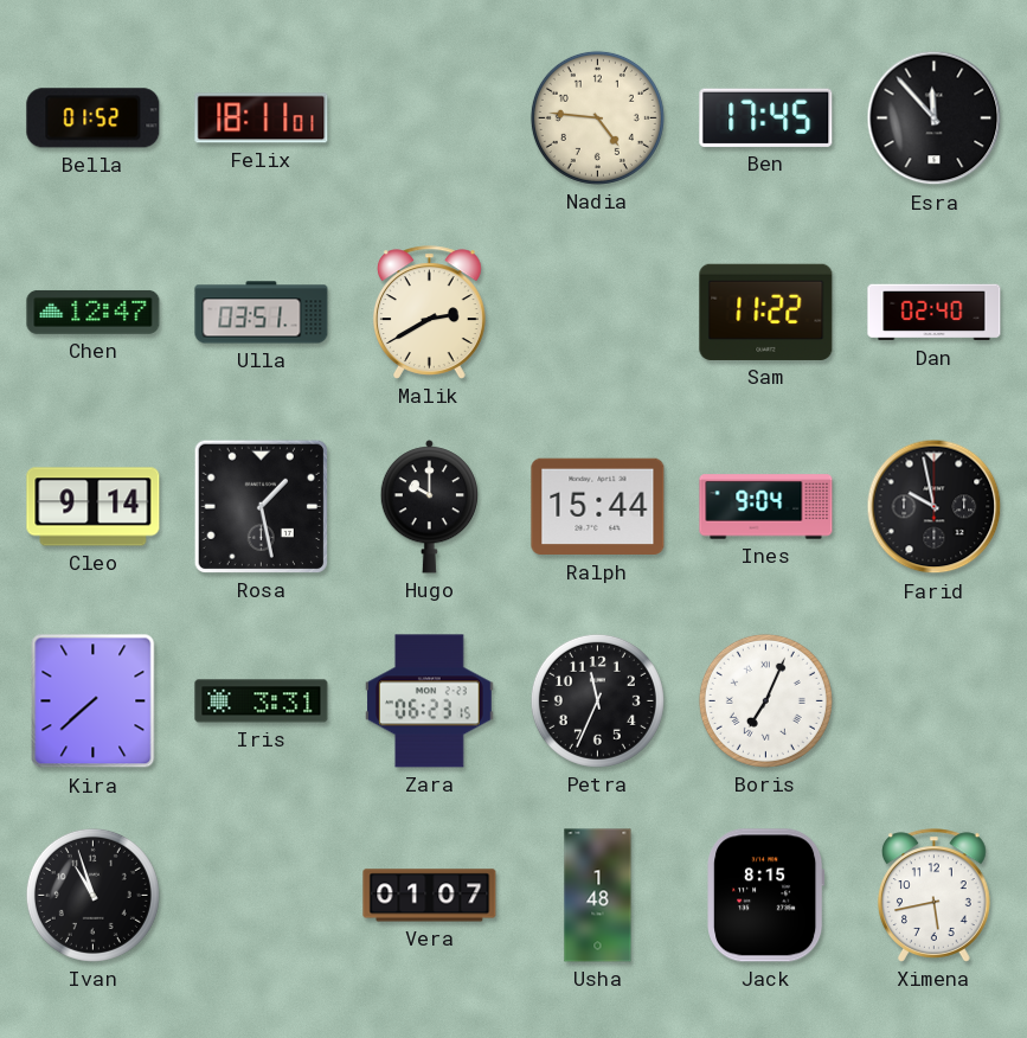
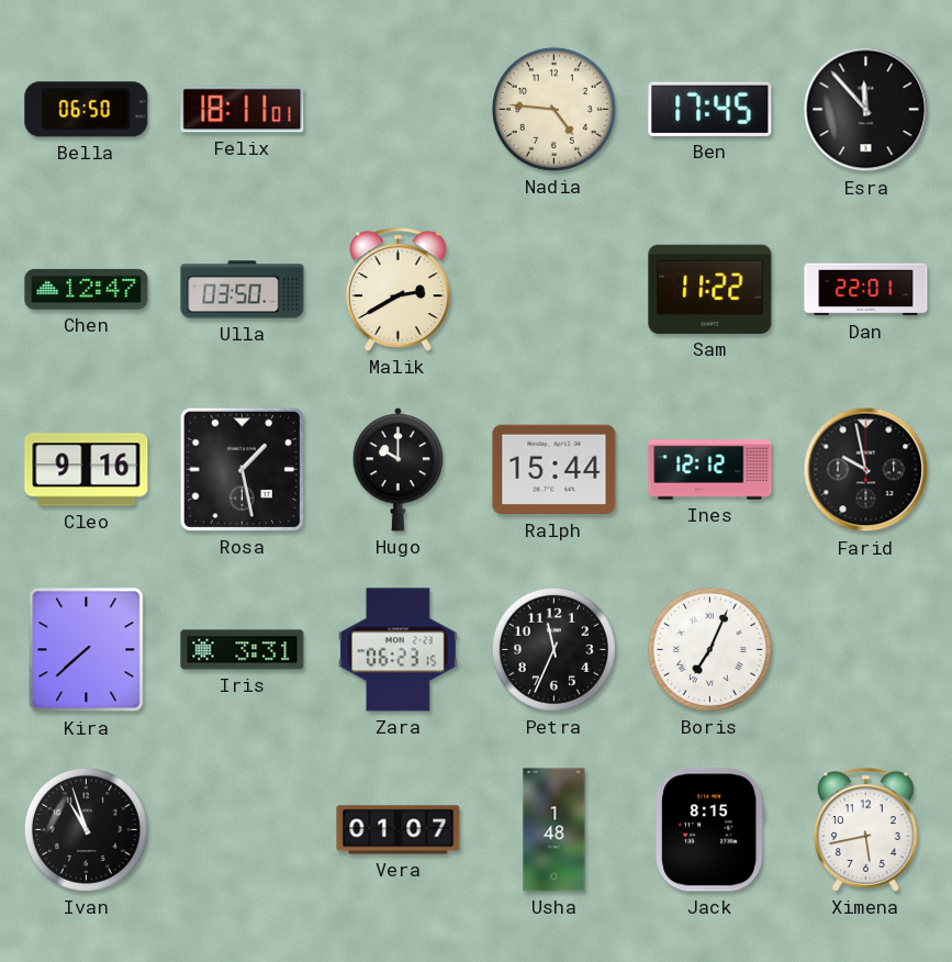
Bella: 01:52 -> 06:50
Ulla: 03:51 -> 03:50
Dan: 02:40 -> 22:01
Cleo: 9:14 -> 9:16
Ines: 9:04 -> 12:12
